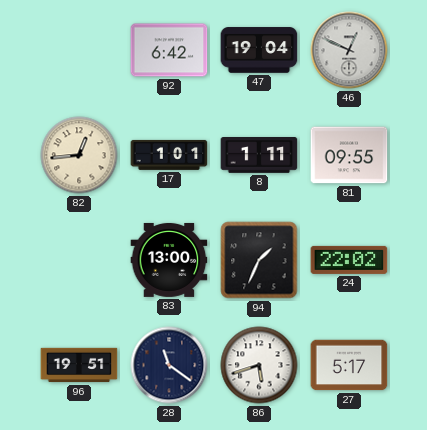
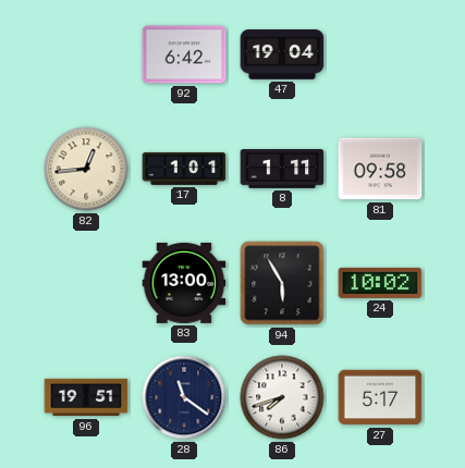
46: 12:49 -> none
81: 09:55 -> 09:58
94: 1:34 -> 5:55
24: 22:02 -> 10:02
86: 5:42 -> 7:42
